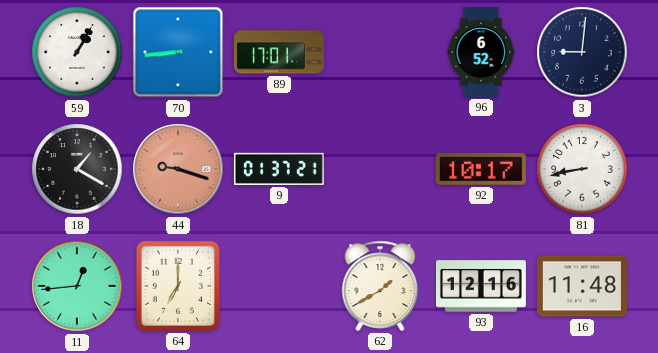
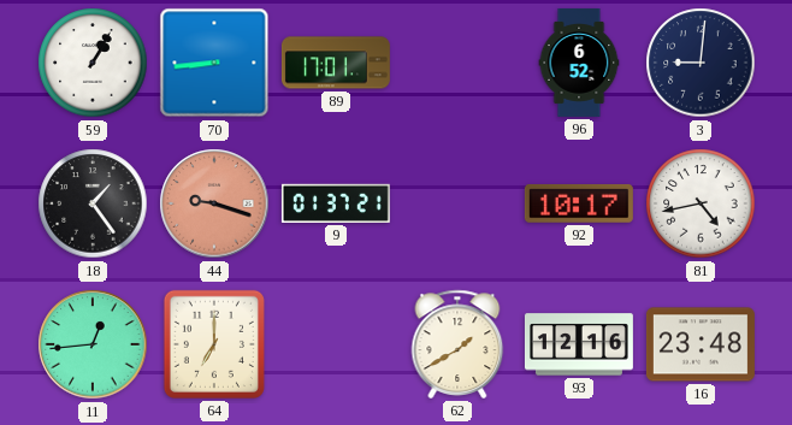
18: 1:20 -> 1:24
81: 8:43 -> 4:43
16: 11:48 -> 23:48
